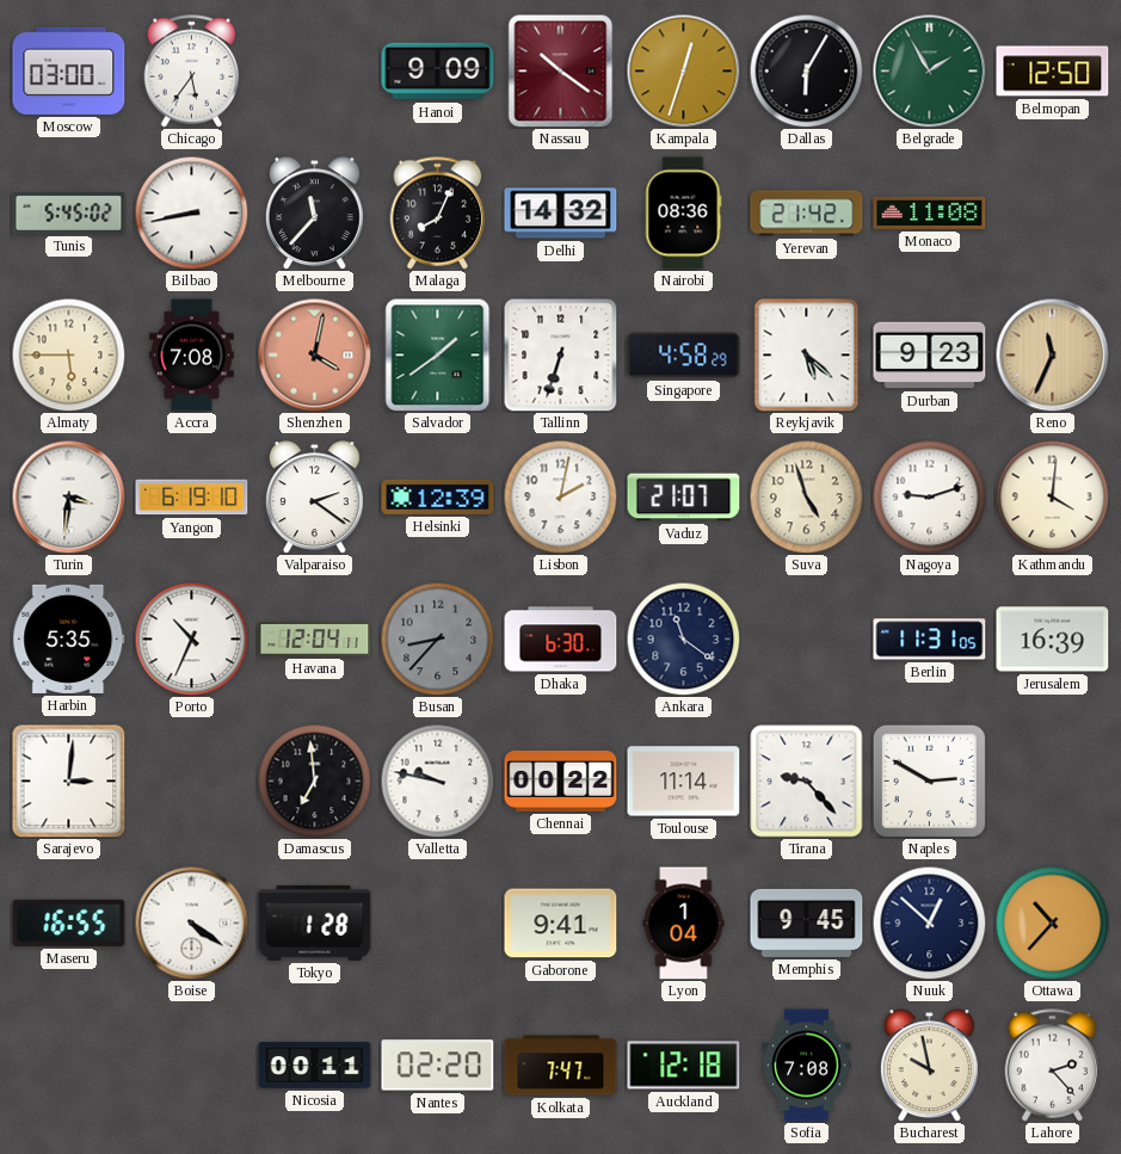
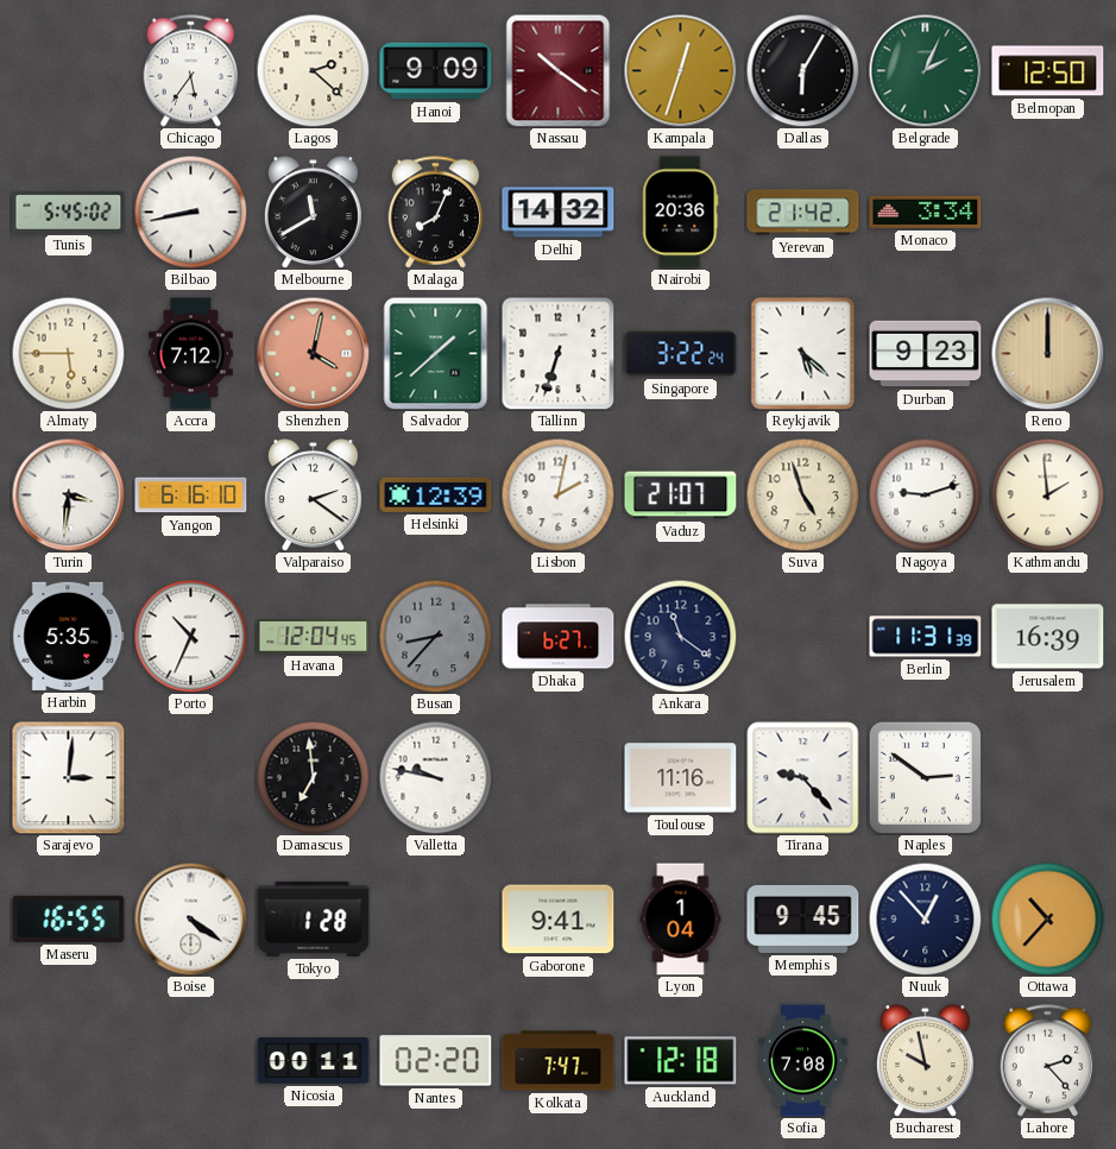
Moscow: 03:00 -> none
Lagos: none -> 2:22
Belgrade: 1:55 -> 2:04
Melbourne: 11:37 -> 11:40
Nairobi: 08:36 -> 20:36
Monaco: 11:08 -> 3:34
Accra: 7:08 -> 7:12
Salvador: 1:39 -> 1:38
Singapore: 4:58 -> 3:22
Reno: 11:34 -> 12:00
Yangon: 6:19 -> 6:16
Kathmandu: 4:01 -> 1:59
Havana: 12:04:11 -> 12:04:45
Dhaka: 6:30 -> 6:27
Berlin: 11:31:05 -> 11:31:39
Chennai: 00:22 -> none
Toulouse: 11:14 -> 11:16
Naples: 2:50 -> 2:51
Nuuk: 12:52 -> 12:53
